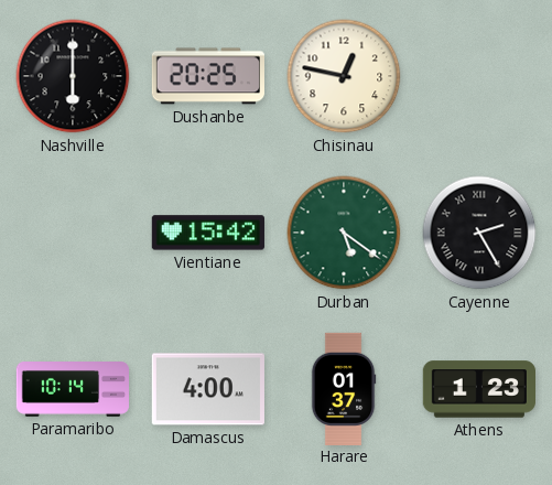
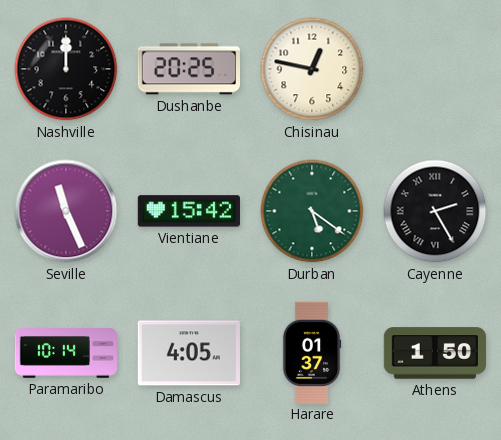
Nashville: 6:00 -> 12:00
Seville: none -> 11:26
Damascus: 4:00 -> 4:05
Athens: 1:23 -> 1:50
